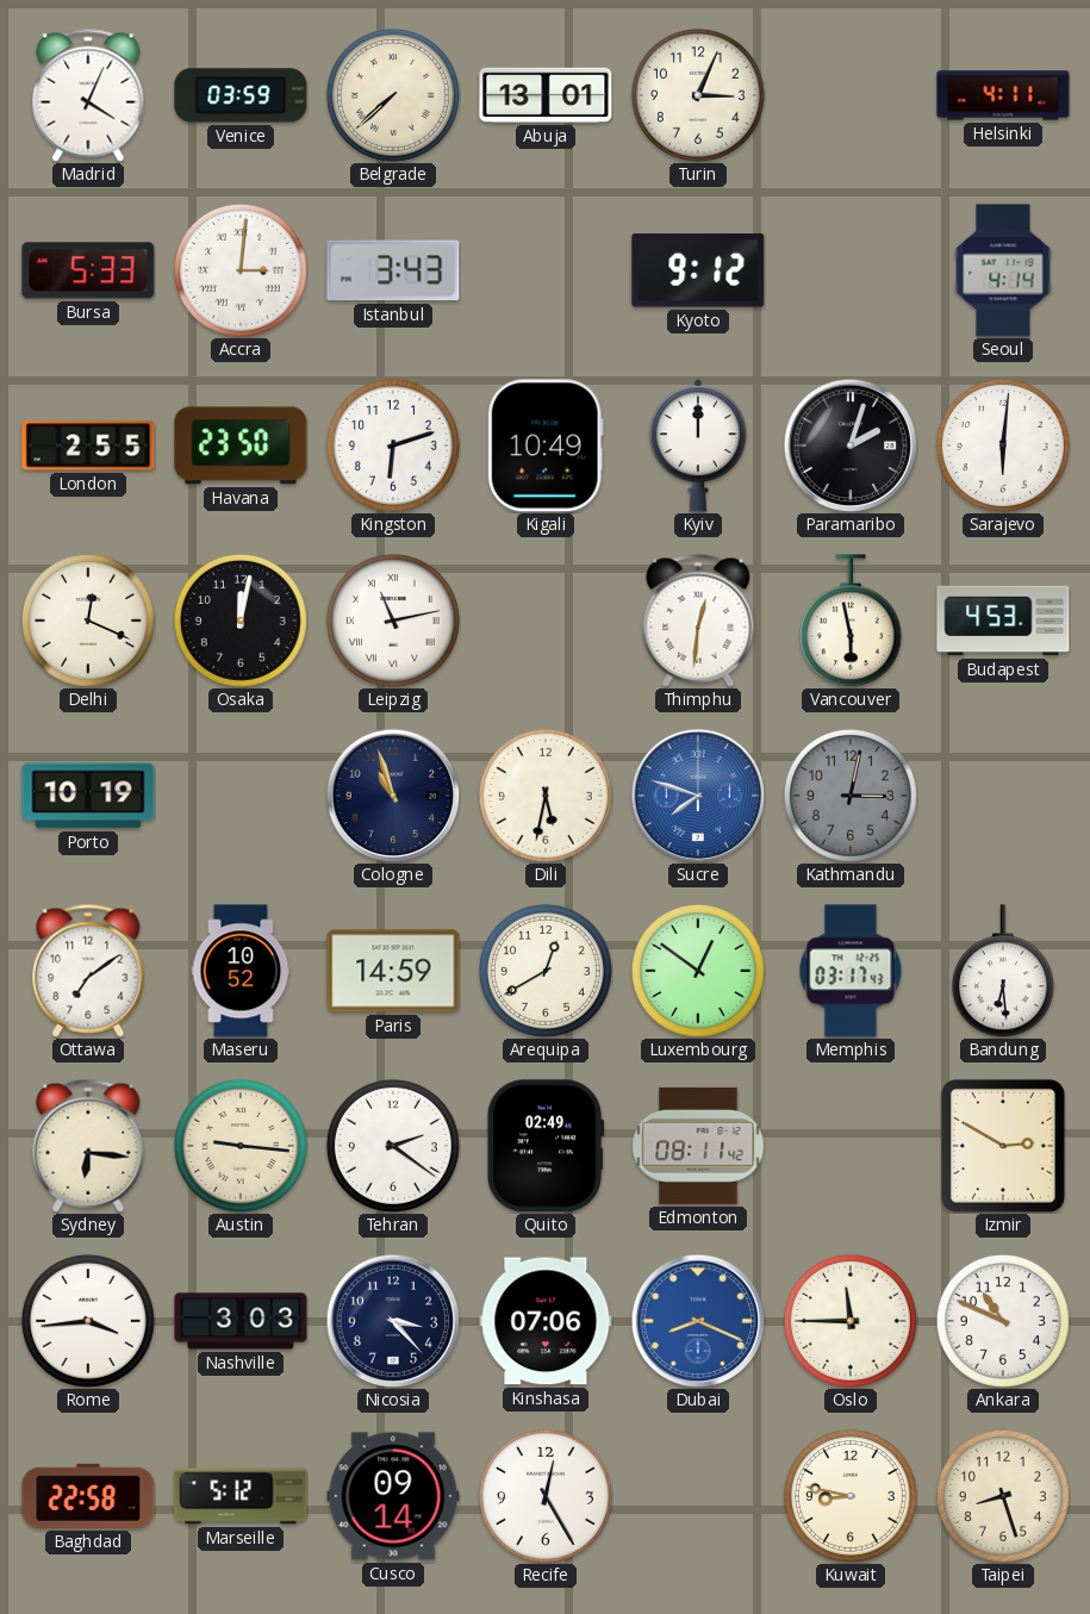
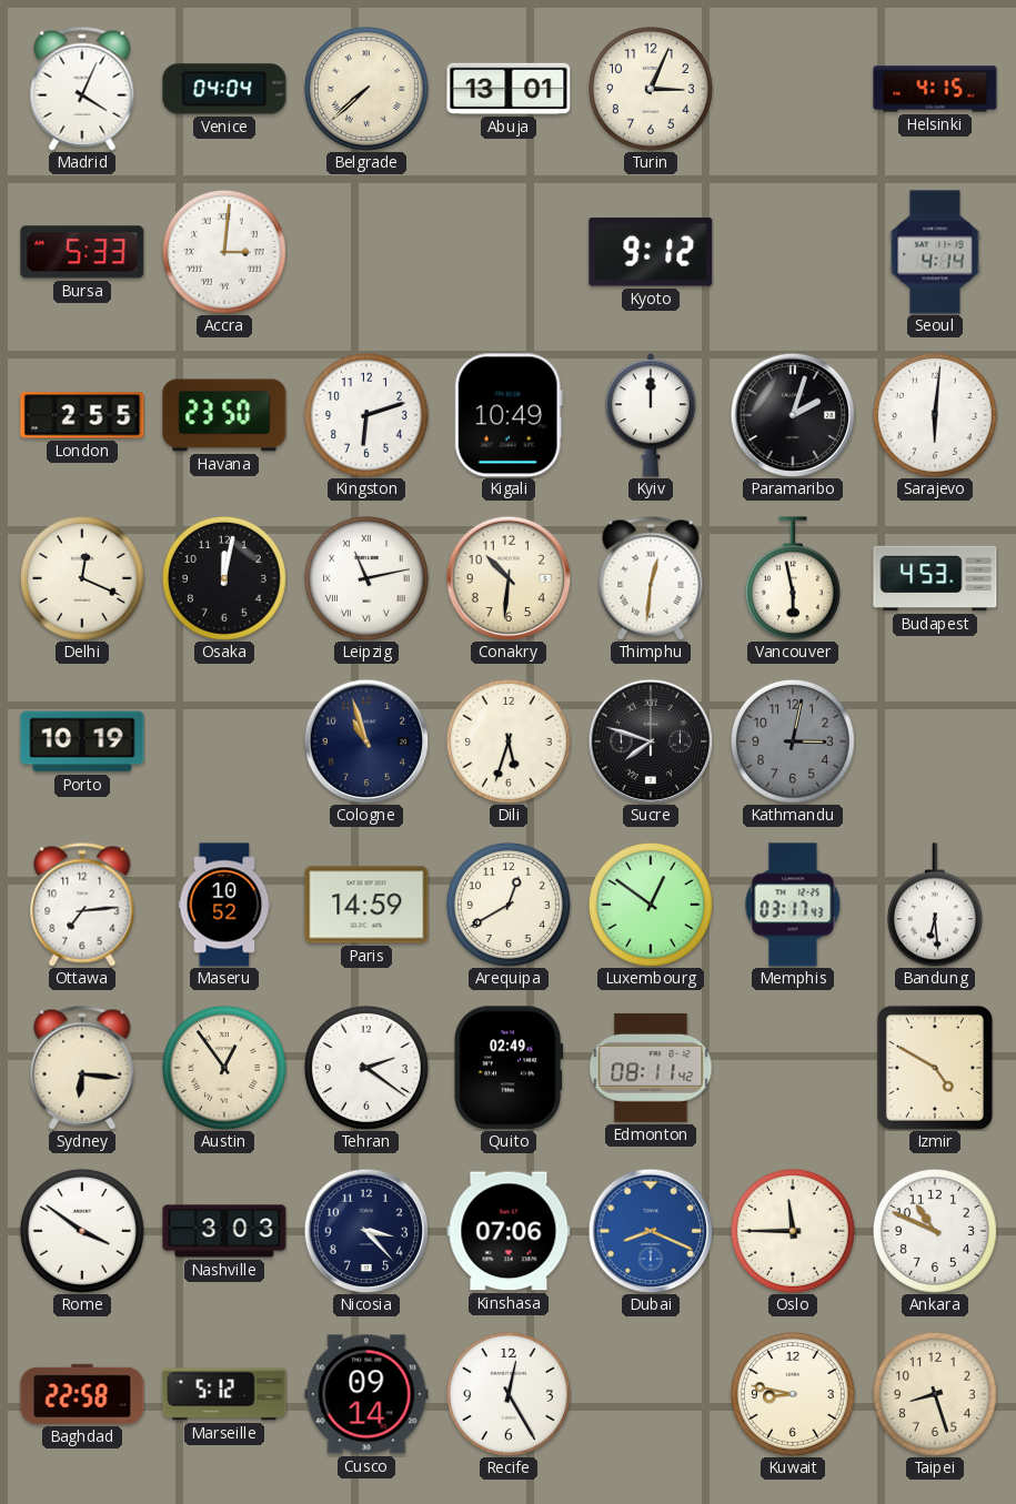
Venice: 03:59 -> 04:04
Helsinki: 4:11 -> 4:15
Istanbul: 3:43 -> none
Conakry: none -> 10:31
Dili: 5:32 -> 5:33
Sucre dial: blue -> black
Ottawa: 7:09 -> 7:14
Austin: 9:16 -> 12:54
Izmir: 2:50 -> 4:50
Rome: 3:44 -> 3:51
